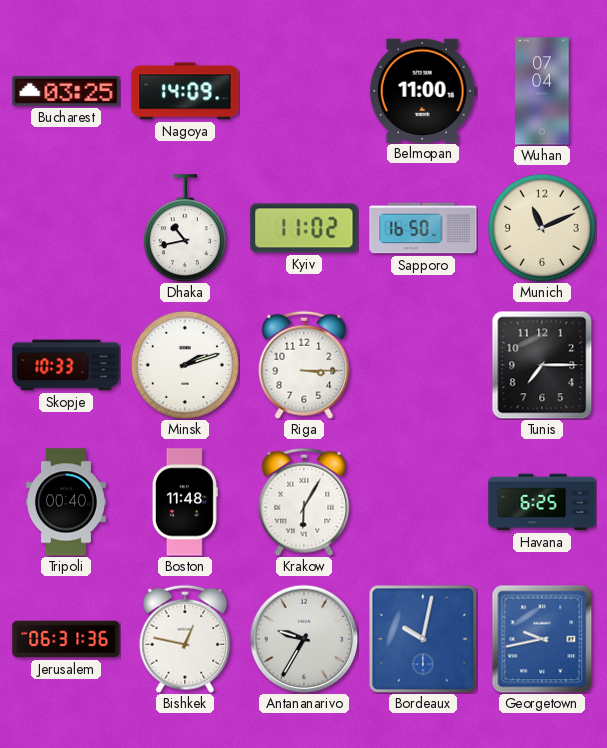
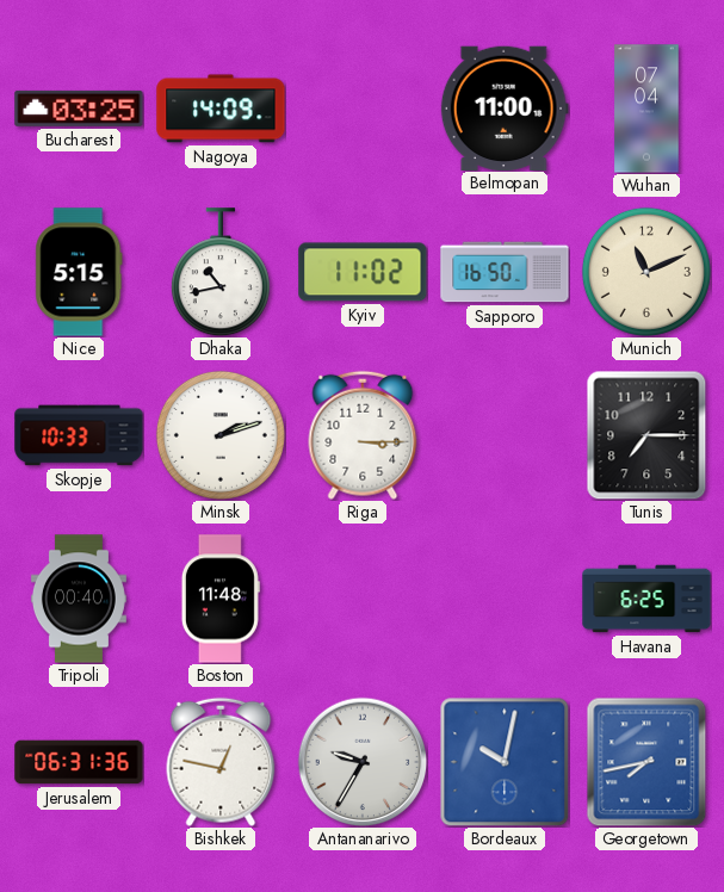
Nice: none -> 5:15
Krakow: 6:05 -> none
Georgetown: 9:43 -> 7:43
